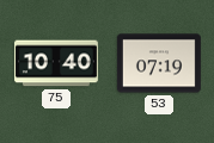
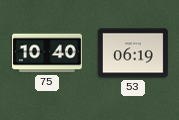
53: 07:19 -> 06:19
